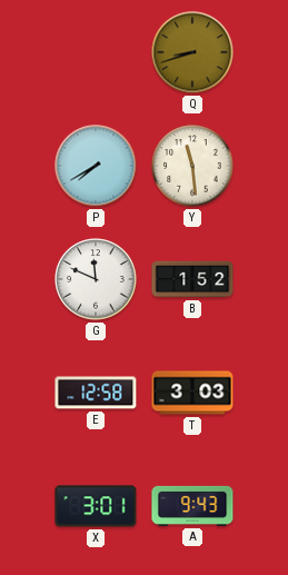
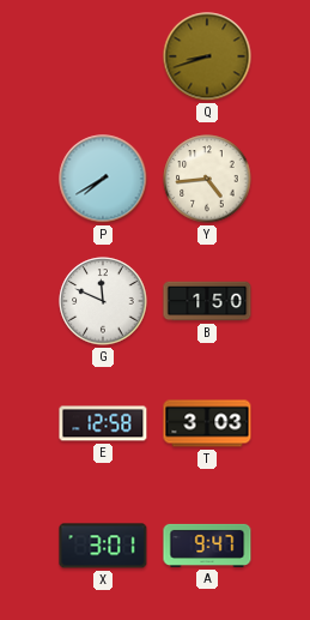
Y: 11:29 -> 4:44
B: 1:52 -> 1:50
A: 9:43 -> 9:47
